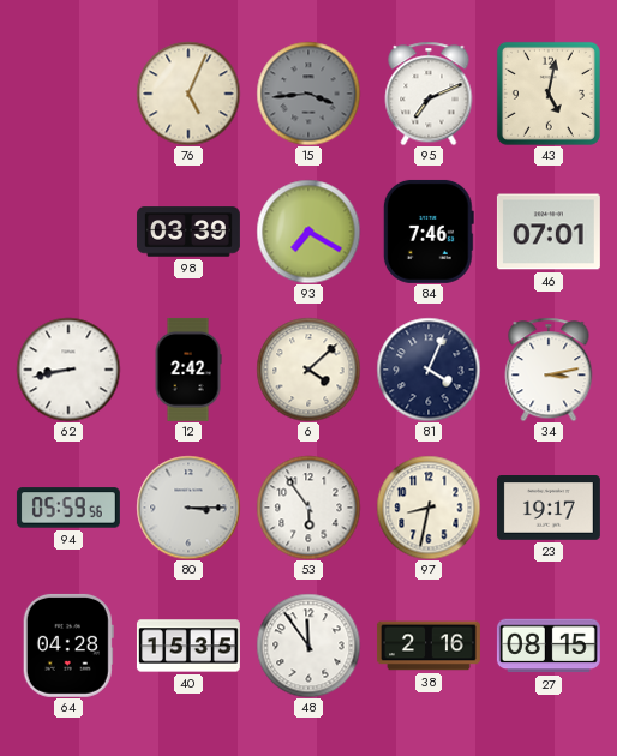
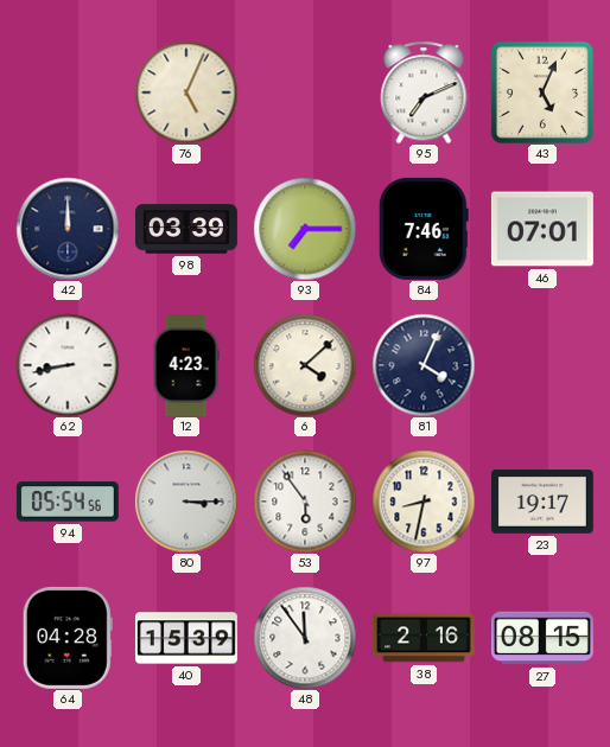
15: 3:44 -> none
43: 5:02 -> 5:04
42: none -> 12:00
93: 7:20 -> 7:15
12: 2:42 -> 4:23
34: 3:13 -> none
94: 05:59 -> 05:54
40: 15:35 -> 15:39
